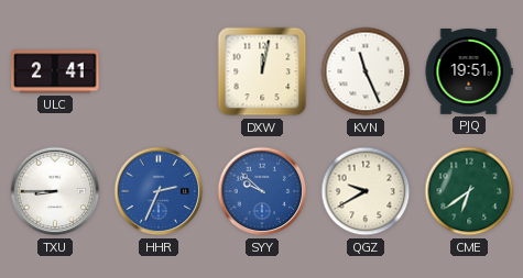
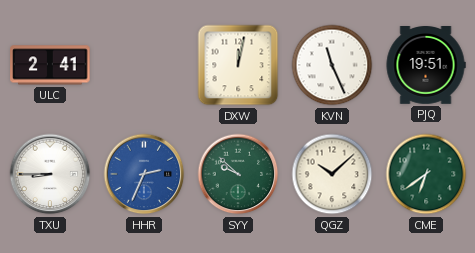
SYY dial: blue -> green
QGZ: 9:40 -> 10:08
